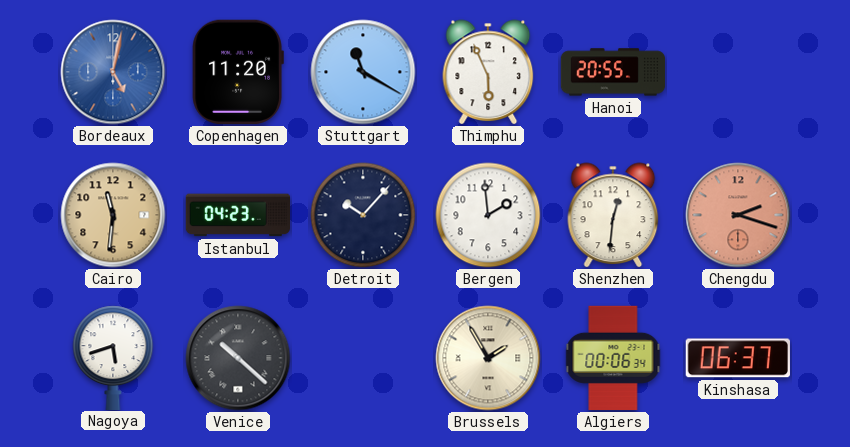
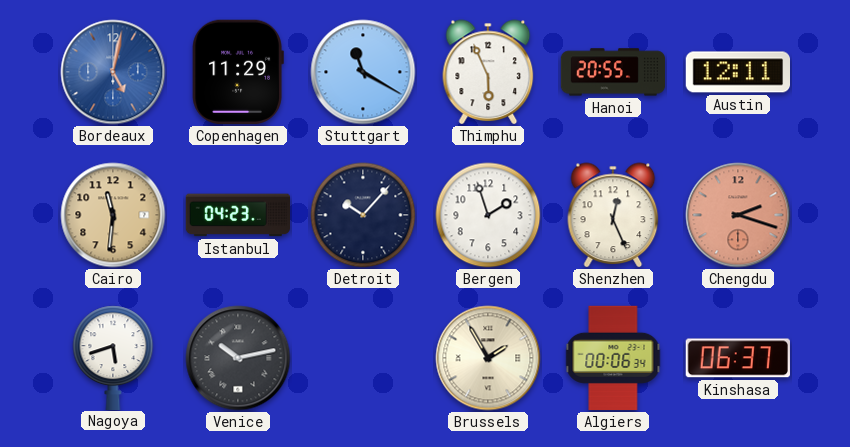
Copenhagen: 11:20 -> 11:29
Austin: none -> 12:11
Bergen: 1:59 -> 1:57
Shenzhen: 12:31 -> 12:26
Venice: 10:22 -> 10:13
